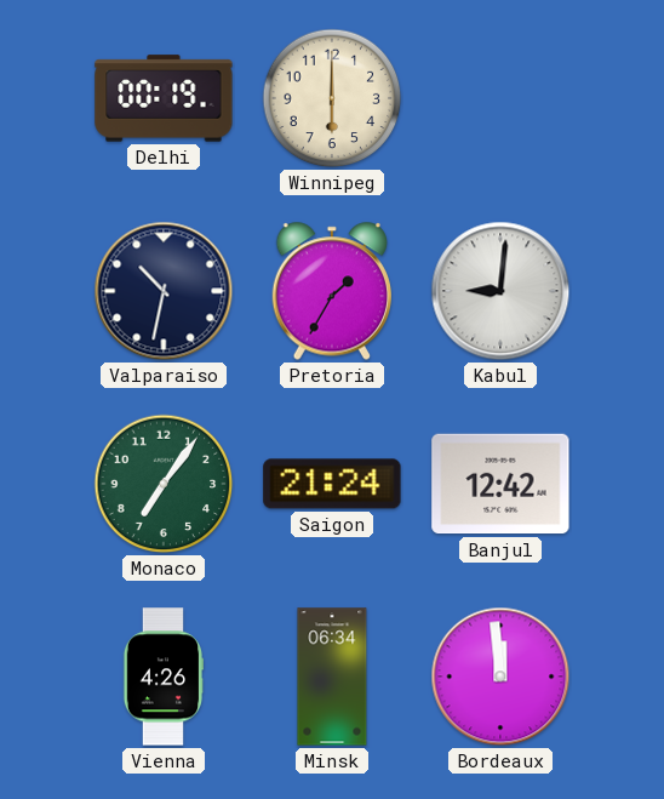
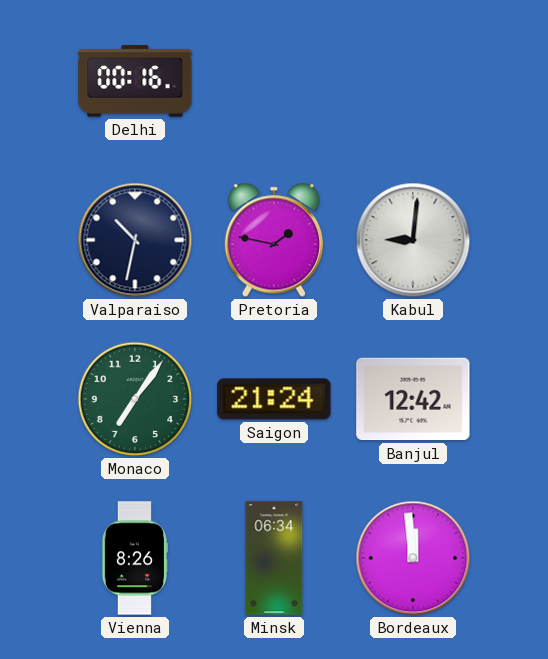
Delhi: 00:19 -> 00:16
Winnipeg: 6:00 -> none
Pretoria: 1:35 -> 1:47
Vienna: 4:26 -> 8:26
